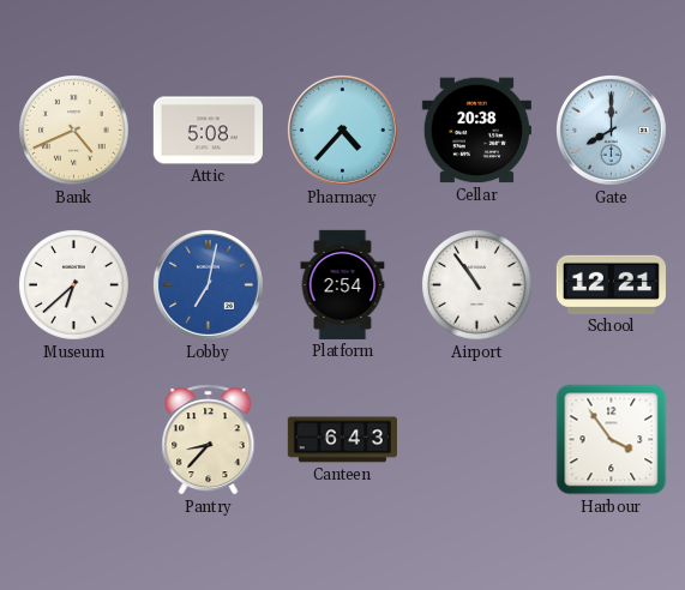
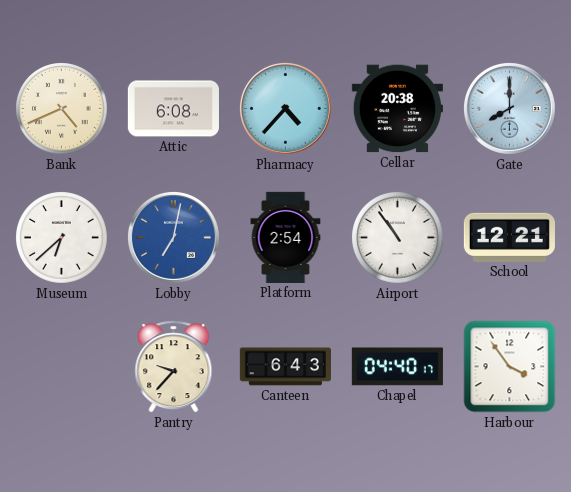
Attic: 5:08 -> 6:08
Pantry: 8:37 -> 9:37
Chapel: none -> 04:40
